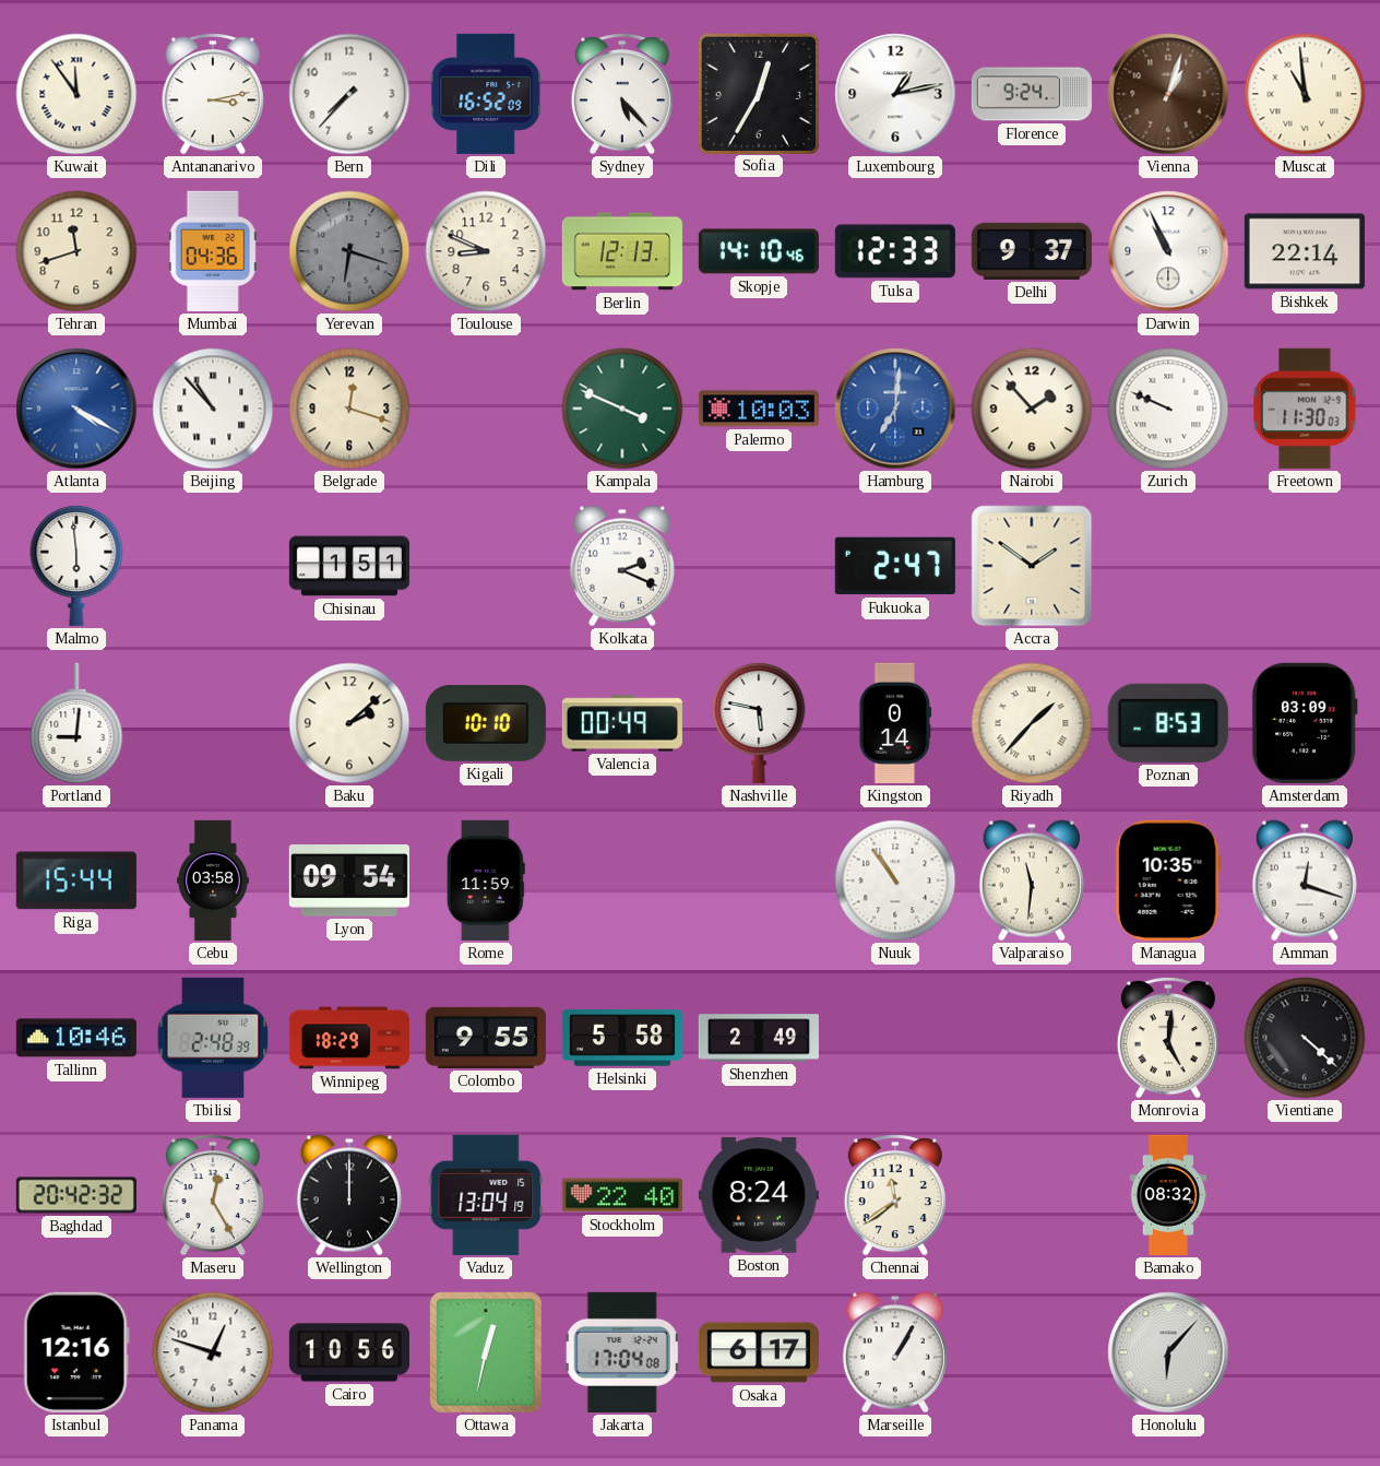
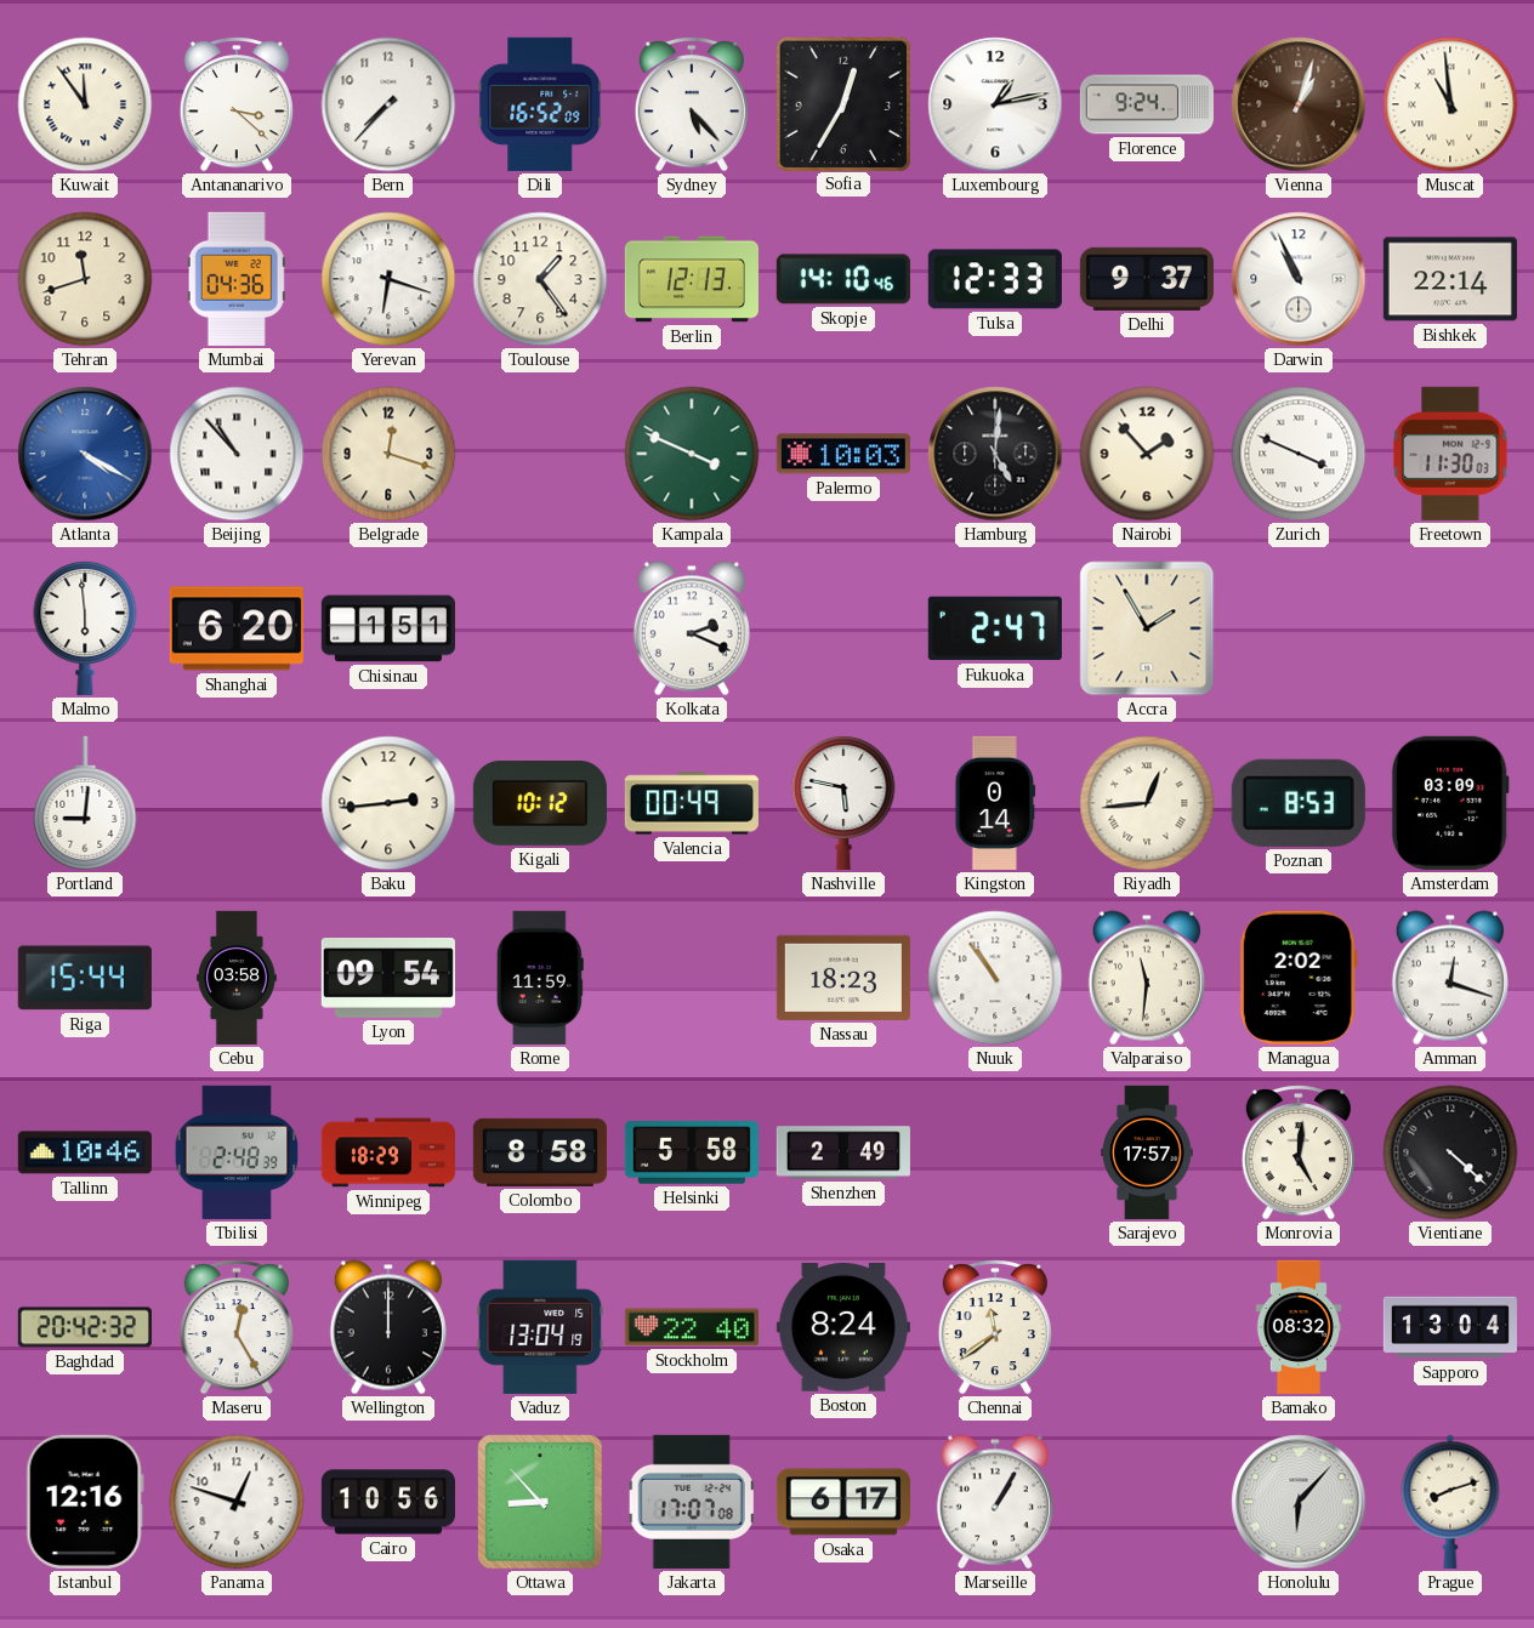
Antananarivo: 3:13 -> 3:22
Yerevan dial: grey -> white
Toulouse: 8:49 -> 1:24
Hamburg: 7:01 -> 5:01
Hamburg dial: blue -> black
Zurich: 9:49 -> 3:49
Shanghai: none -> 6:20
Accra: 1:51 -> 1:55
Baku: 2:08 -> 2:44
Kigali: 10:10 -> 10:12
Riyadh: 1:37 -> 12:44
Nassau: none -> 18:23
Managua: 10:35 -> 2:02
Colombo: 9:55 -> 8:58
Sarajevo: none -> 17:57
Sapporo: none -> 13:04
Ottawa: 12:32 -> 8:53
Jakarta: 17:04 -> 17:07
Prague: none -> 8:12
